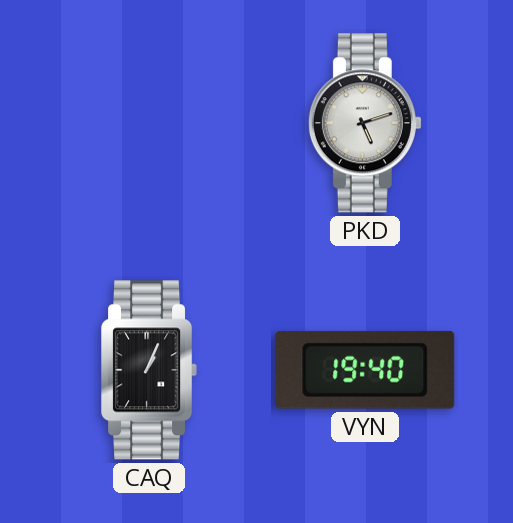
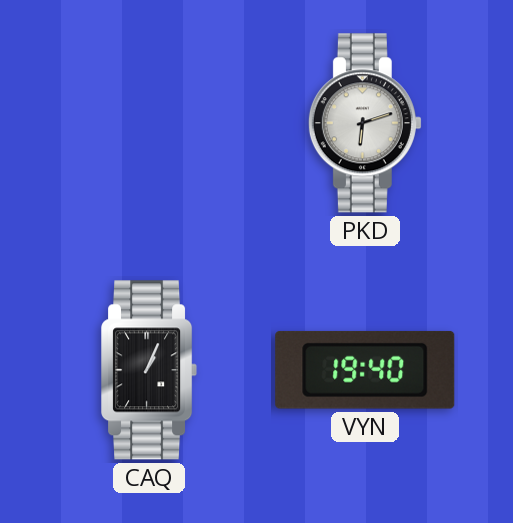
PKD: 5:12 -> 6:12
